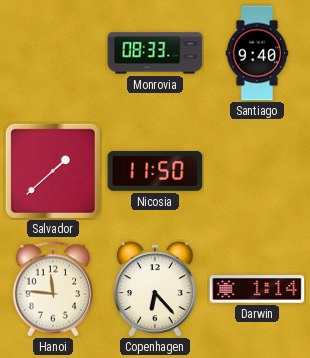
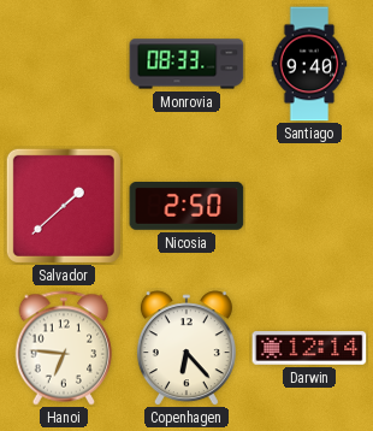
Nicosia: 11:50 -> 2:50
Hanoi: 11:46 -> 6:46
Darwin: 1:14 -> 12:14
